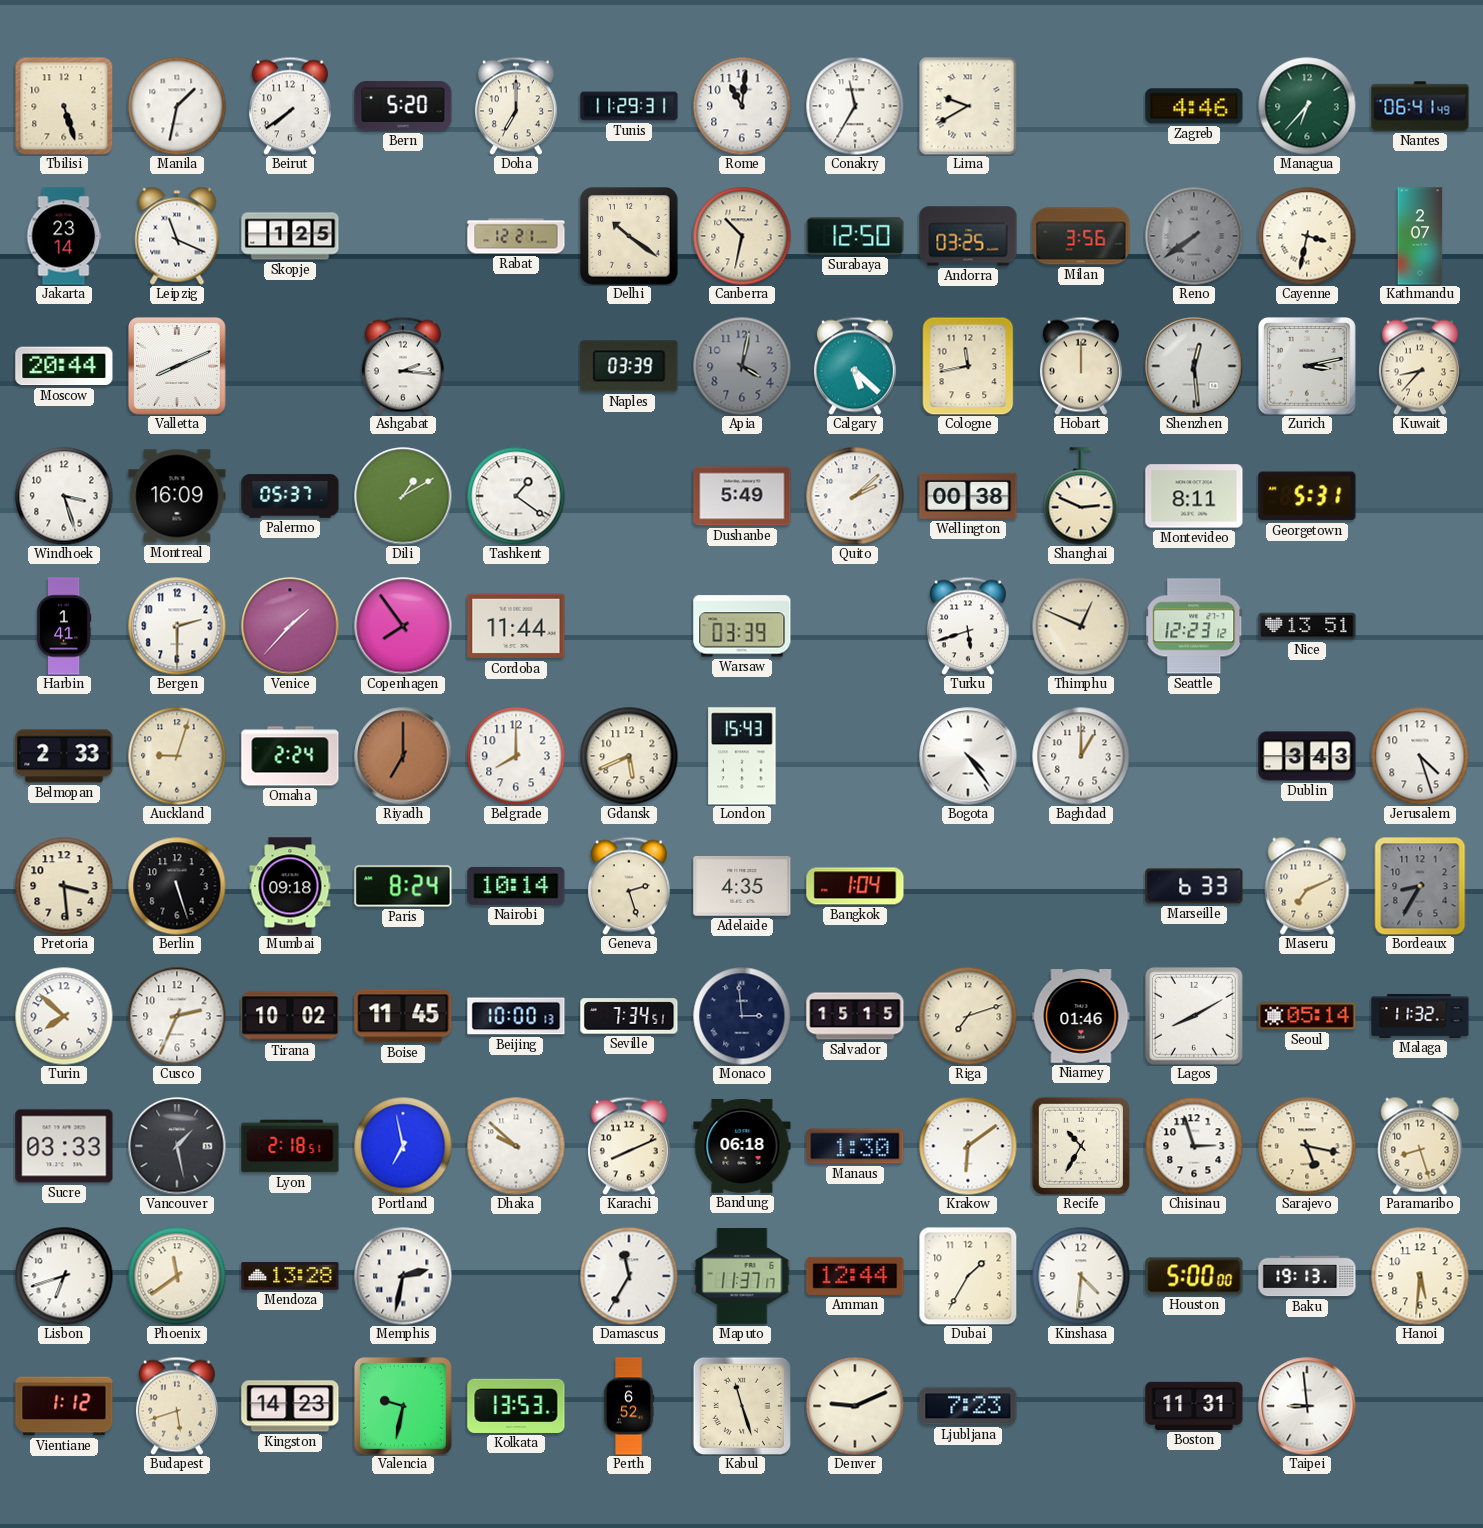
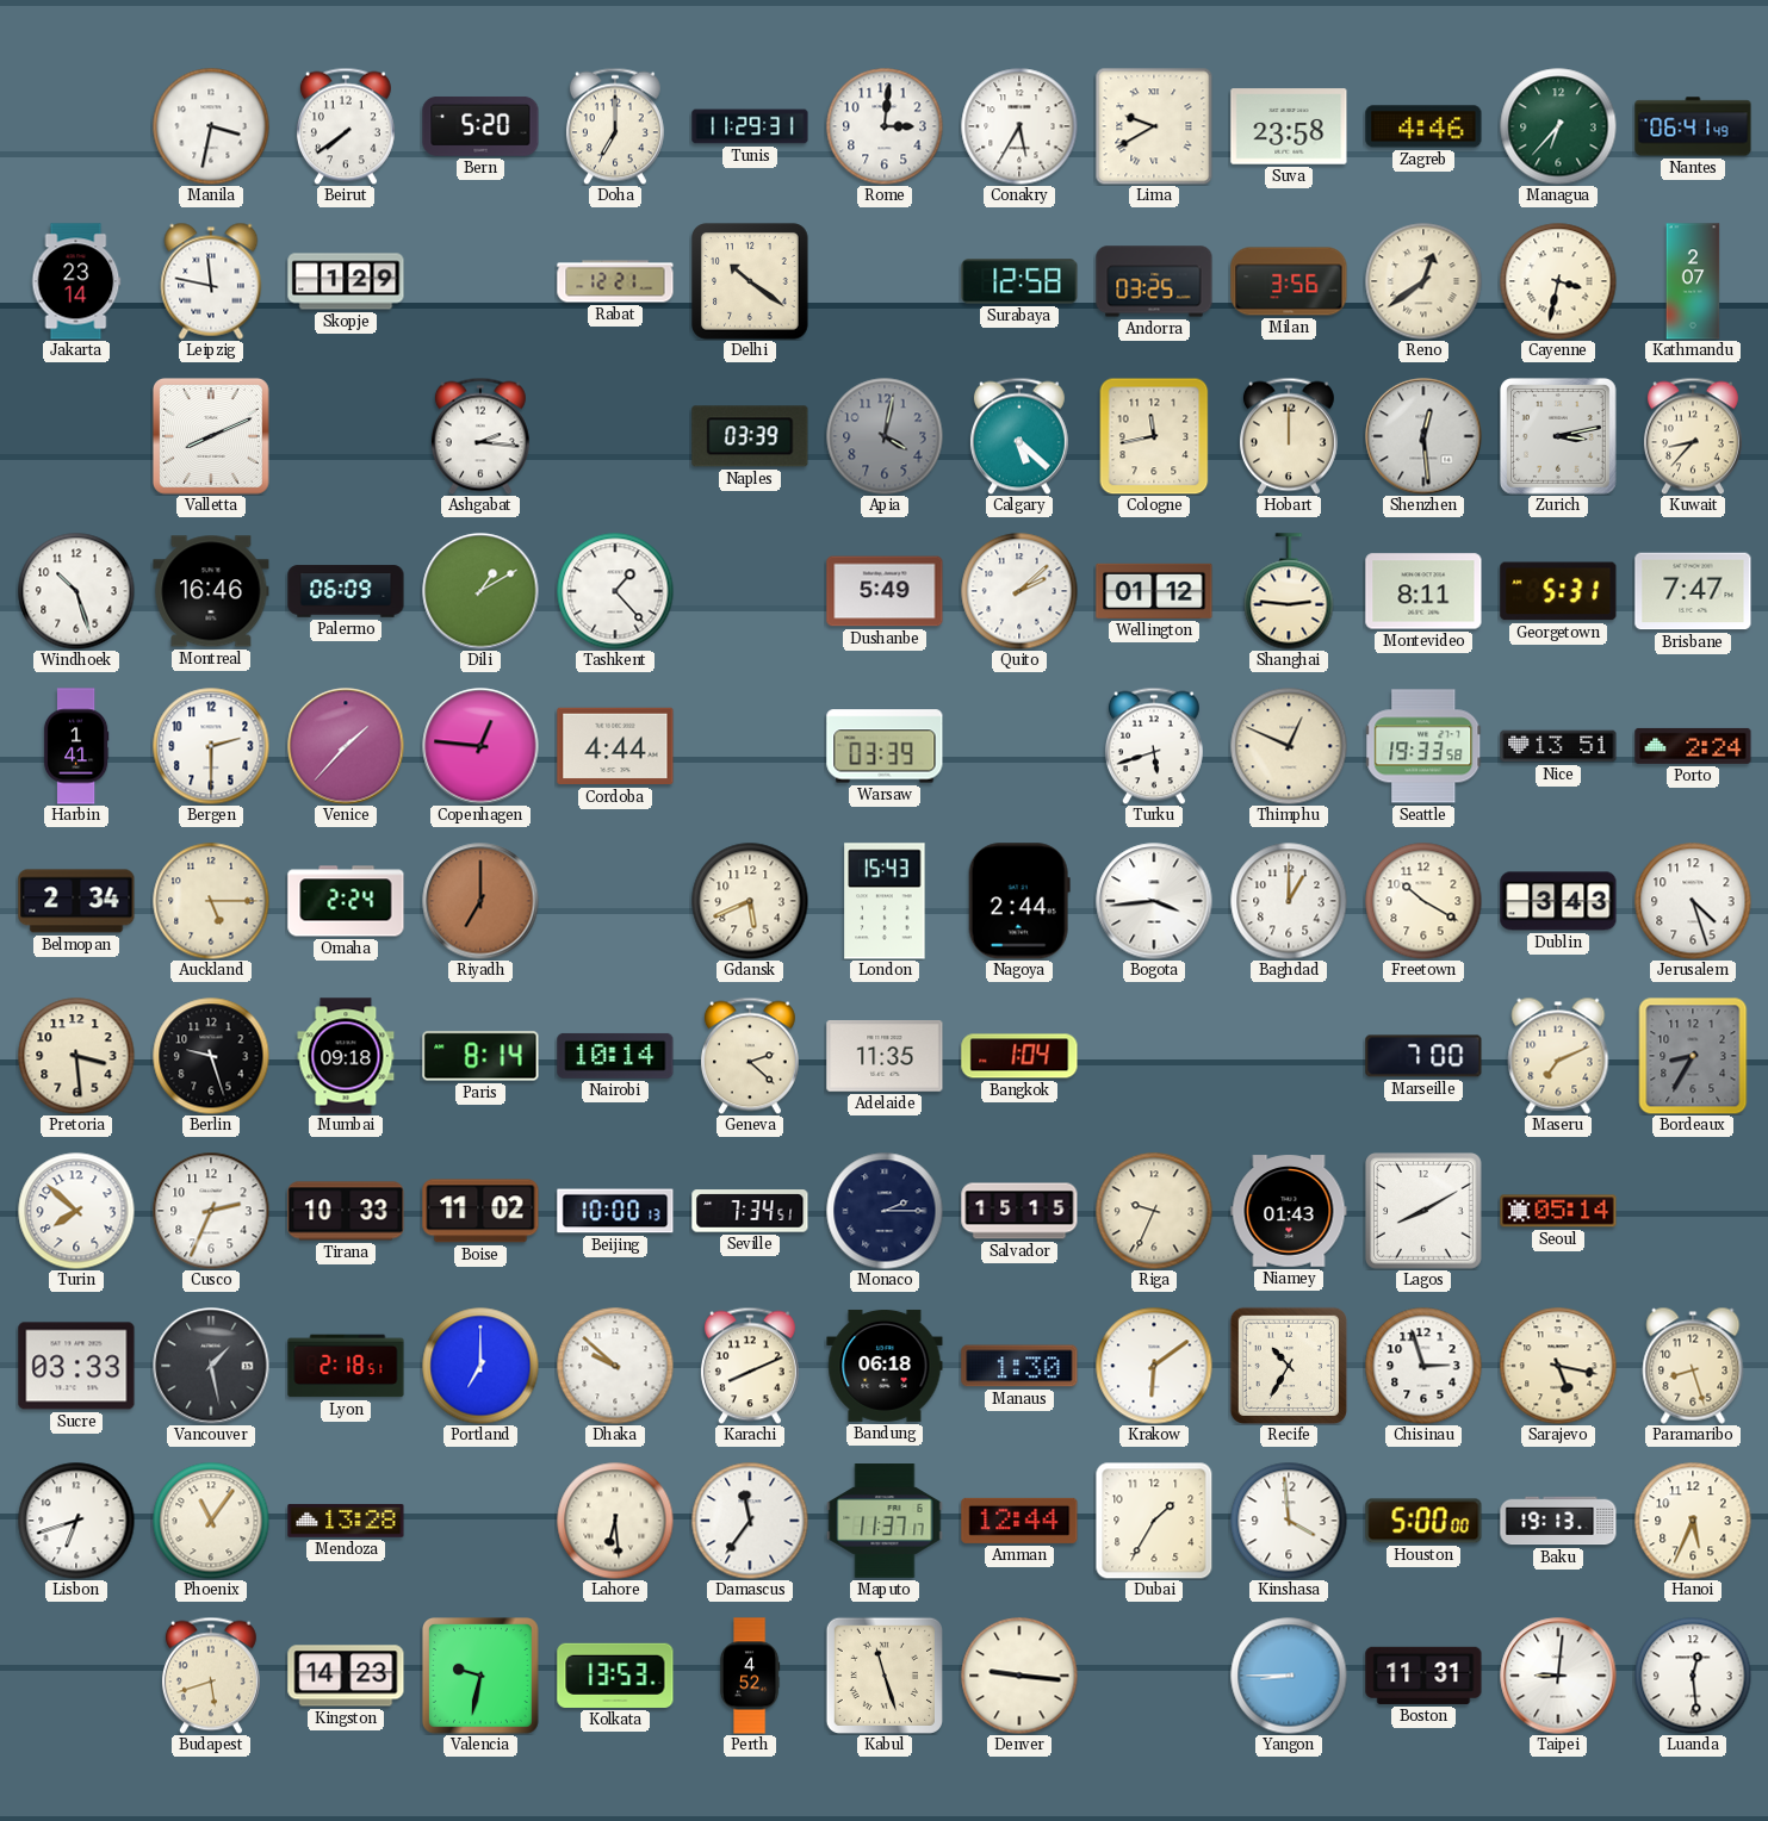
Tbilisi: 5:27 -> none
Manila: 1:32 -> 3:32
Rome: 11:01 -> 3:01
Conakry: 11:35 -> 5:35
Suva: none -> 23:58
Leipzig: 11:19 -> 11:47
Skopje: 1:25 -> 1:29
Canberra: 10:32 -> none
Surabaya: 12:50 -> 12:58
Reno: 7:39 -> 12:39
Reno dial: grey -> cream
Moscow: 20:44 -> none
Windhoek: 3:27 -> 10:27
Montreal: 16:09 -> 16:46
Palermo: 05:37 -> 06:09
Tashkent: 1:21 -> 1:23
Wellington: 00:38 -> 01:12
Shanghai: 2:49 -> 2:46
Brisbane: none -> 7:47
Copenhagen: 7:54 -> 12:46
Cordoba: 11:44 -> 4:44
Seattle: 12:23 -> 19:33
Porto: none -> 2:24
Belmopan: 2:33 -> 2:34
Auckland: 9:03 -> 5:15
Belgrade: 8:00 -> none
Nagoya: none -> 2:44
Bogota: 4:24 -> 3:44
Freetown: none -> 10:20
Berlin: 5:27 -> 9:27
Paris: 8:24 -> 8:14
Geneva: 2:27 -> 2:22
Adelaide: 4:35 -> 11:35
Marseille: 6:33 -> 7:00
Tirana: 10:02 -> 10:33
Boise: 11:45 -> 11:02
Monaco: 2:59 -> 2:15
Riga: 7:12 -> 9:34
Niamey: 01:46 -> 01:43
Malaga: 11:32 -> none
Portland: 6:58 -> 7:00
Phoenix: 11:39 -> 11:06
Memphis: 2:32 -> none
Lahore: none -> 6:29
Damascus: 11:35 -> 11:36
Kinshasa: 4:31 -> 3:59
Hanoi: 5:31 -> 5:34
Vientiane: 1:12 -> none
Perth: 6:52 -> 4:52
Denver: 9:11 -> 9:16
Ljubljana: 7:23 -> none
Yangon: none -> 8:45
Taipei: 8:59 -> 9:01
Luanda: none -> 12:29
